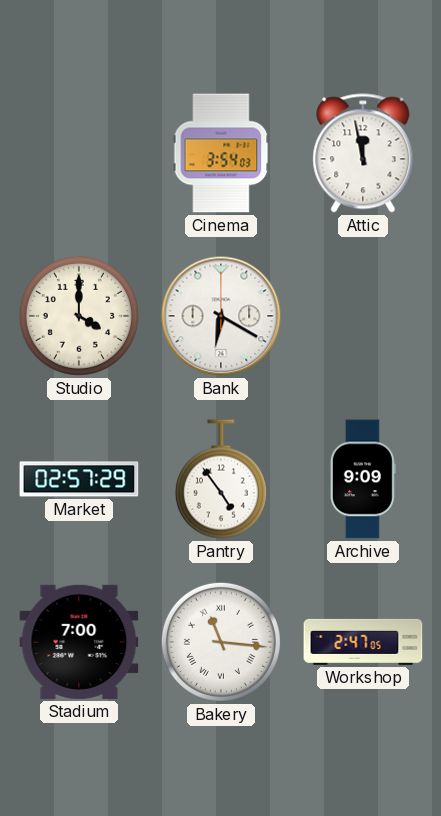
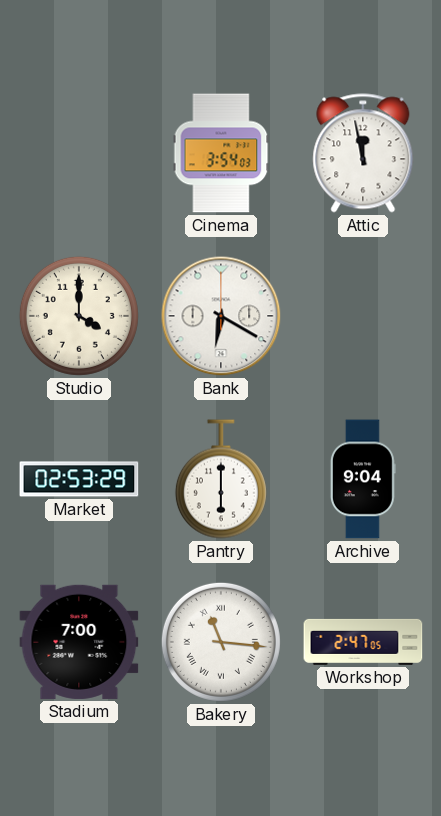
Market: 02:57 -> 02:53
Pantry: 4:54 -> 6:00
Archive: 9:09 -> 9:04
